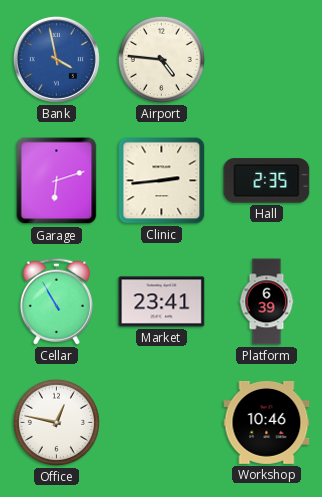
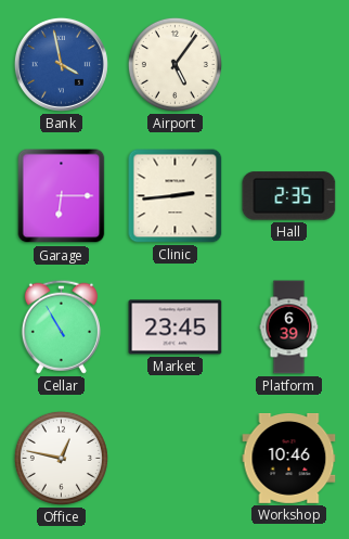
Airport: 4:46 -> 5:06
Garage: 6:12 -> 6:15
Market: 23:41 -> 23:45
